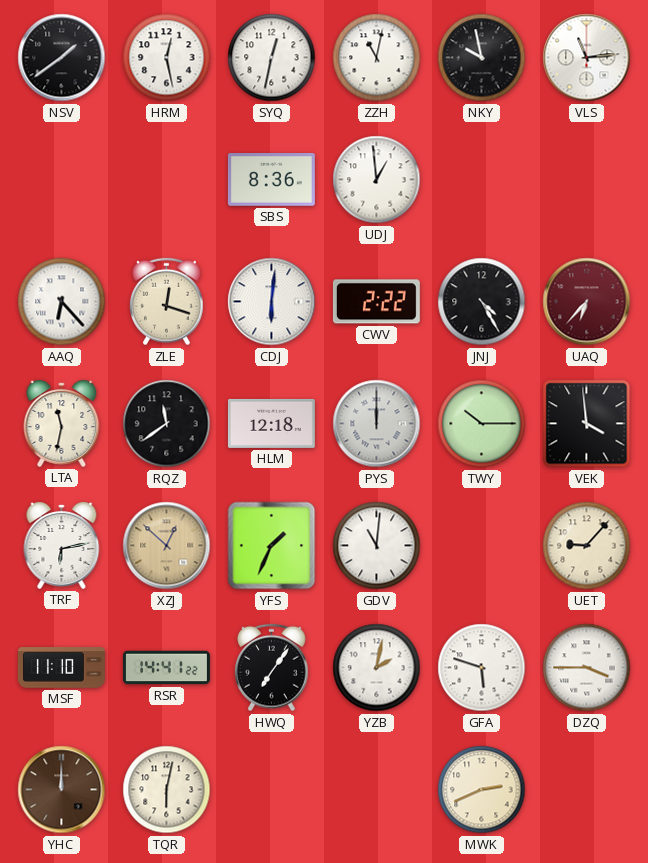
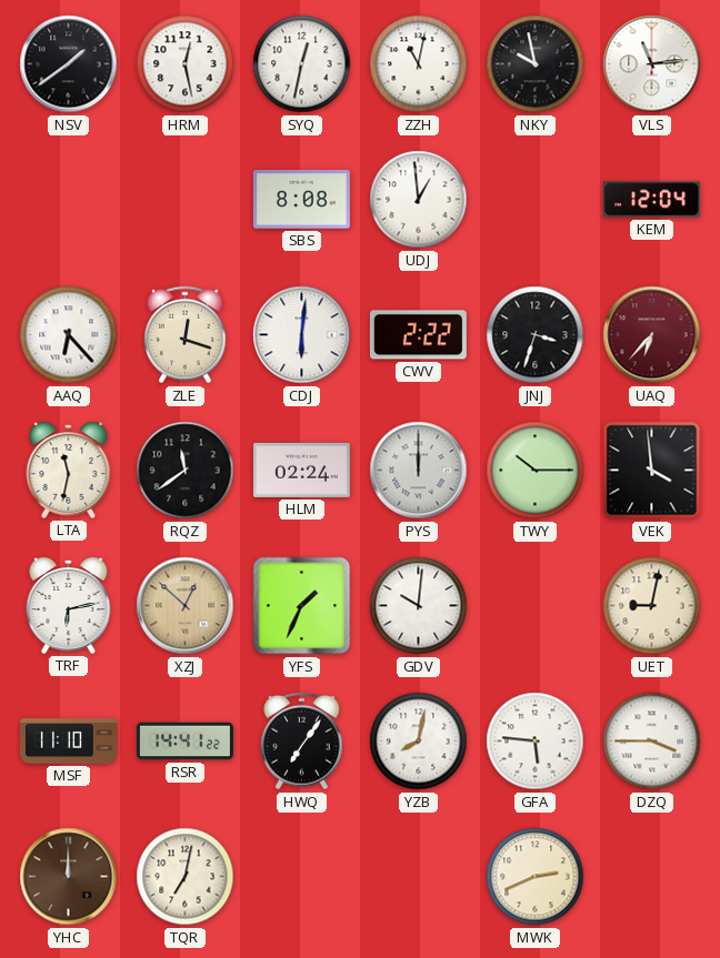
SBS: 8:36 -> 8:08
KEM: none -> 12:04
JNJ: 4:25 -> 3:33
HLM: 12:18 -> 02:24
GDV: 11:01 -> 10:01
UET: 9:07 -> 9:02
YZB: 2:02 -> 8:02
GFA: 5:48 -> 5:46
TQR: 6:02 -> 7:02
